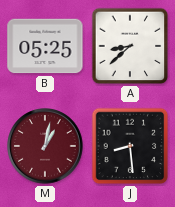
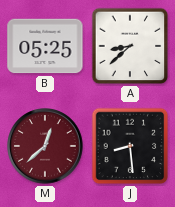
M: 1:02 -> 12:38
